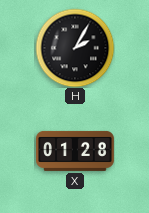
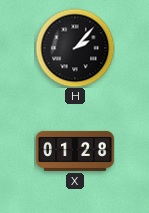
H: 2:05 -> 2:07
